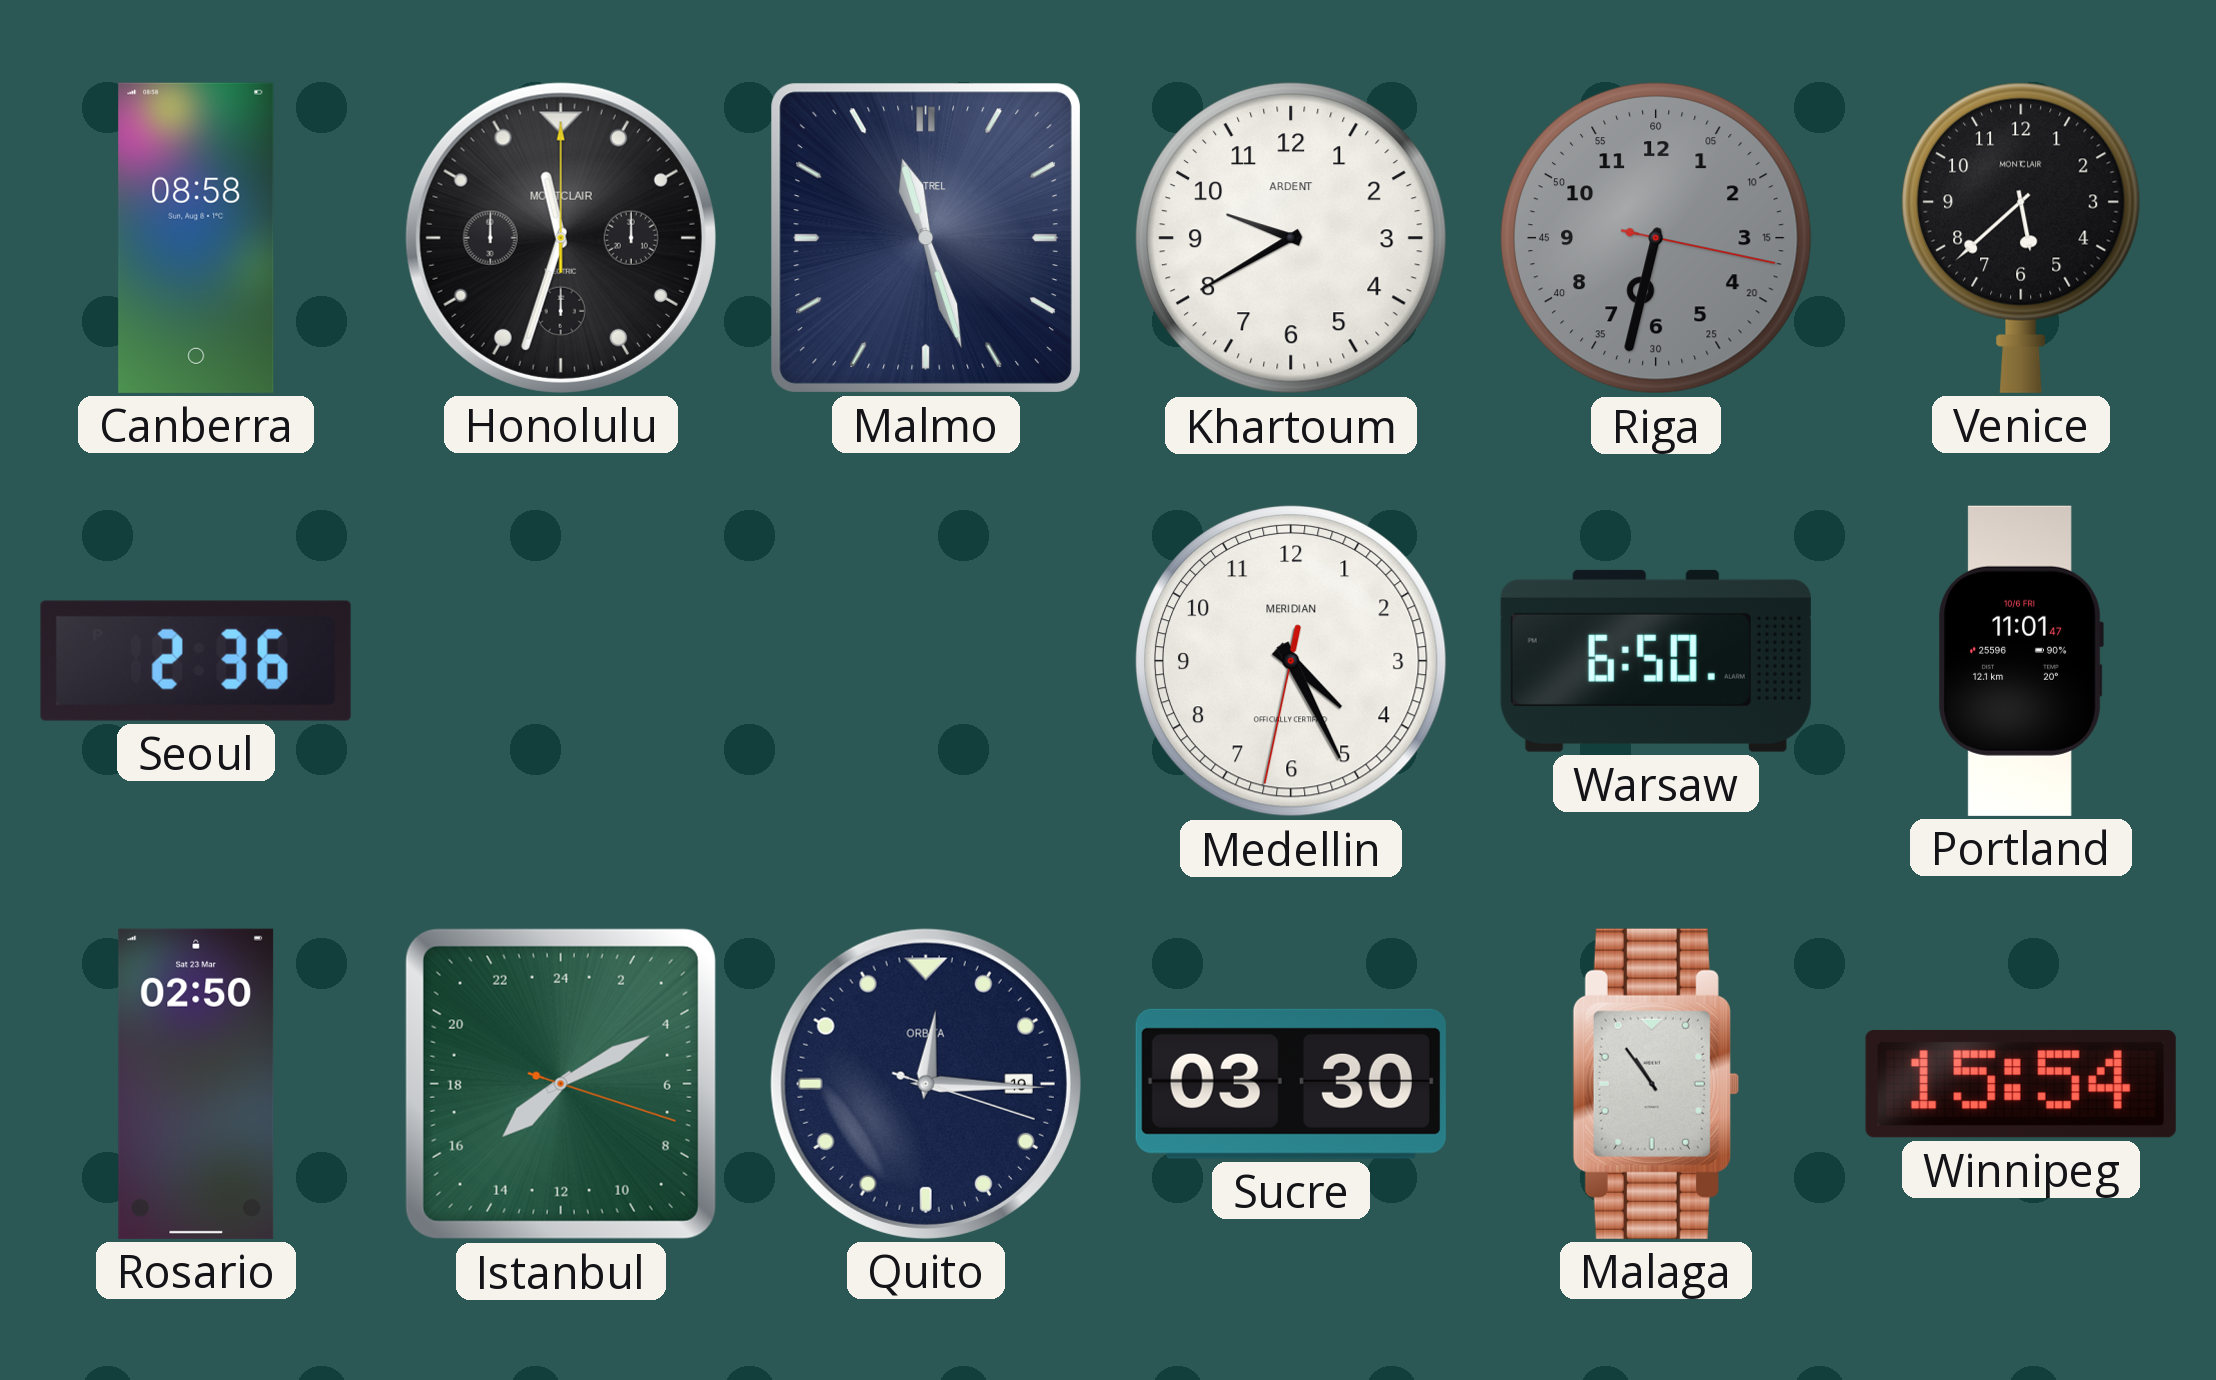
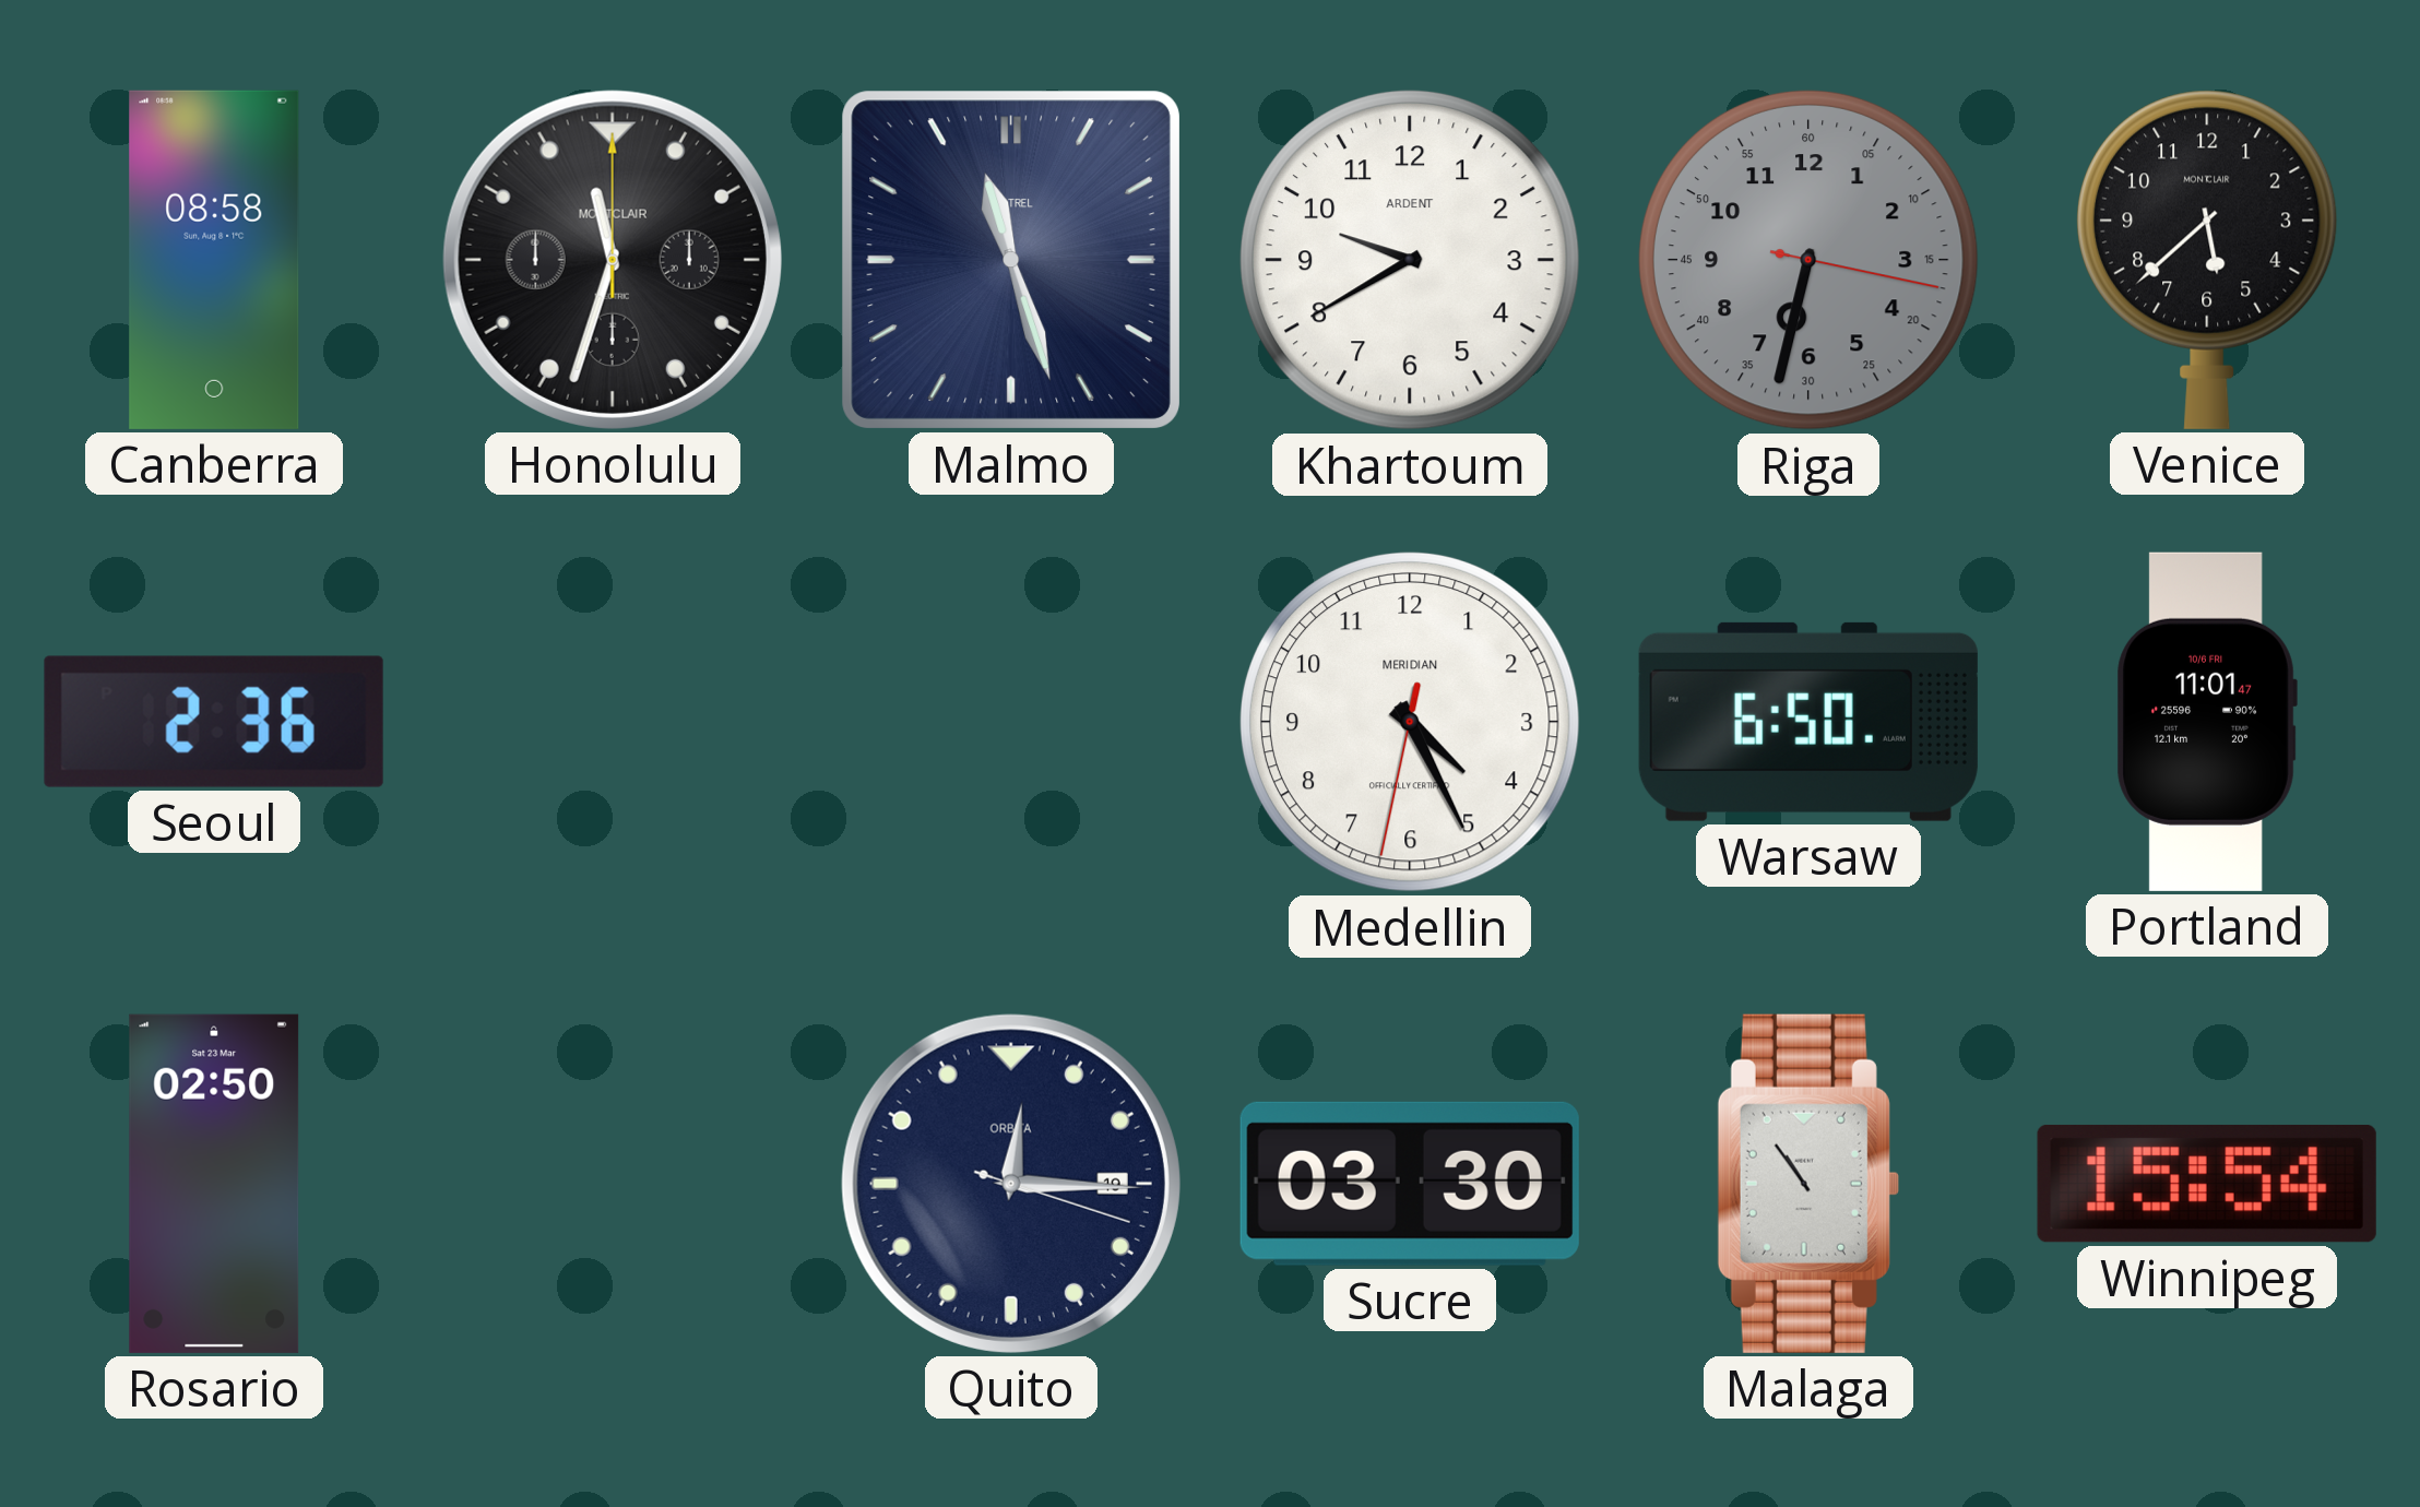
Istanbul: 15:10 -> none
